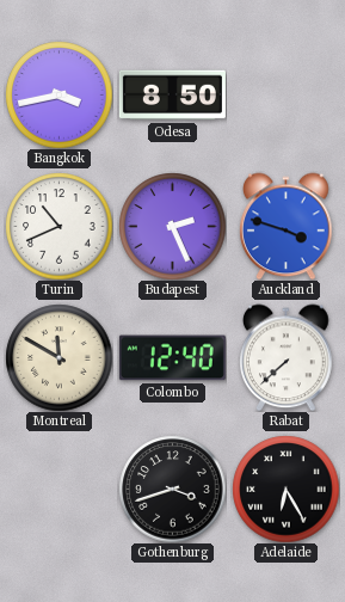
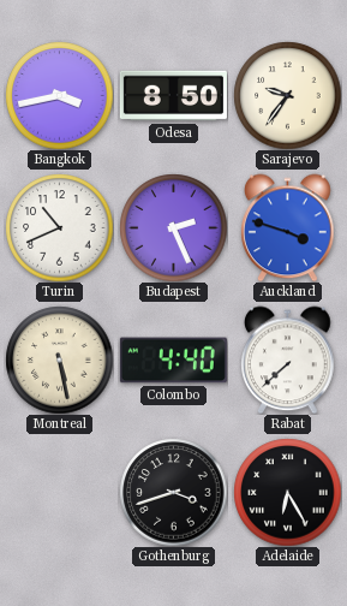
Sarajevo: none -> 9:36
Montreal: 11:50 -> 5:28
Colombo: 12:40 -> 4:40
